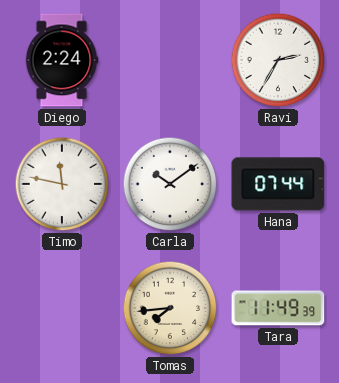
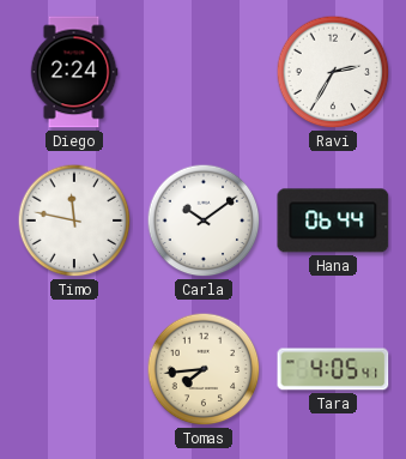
Hana: 07:44 -> 06:44
Tara: 11:49 -> 4:05
